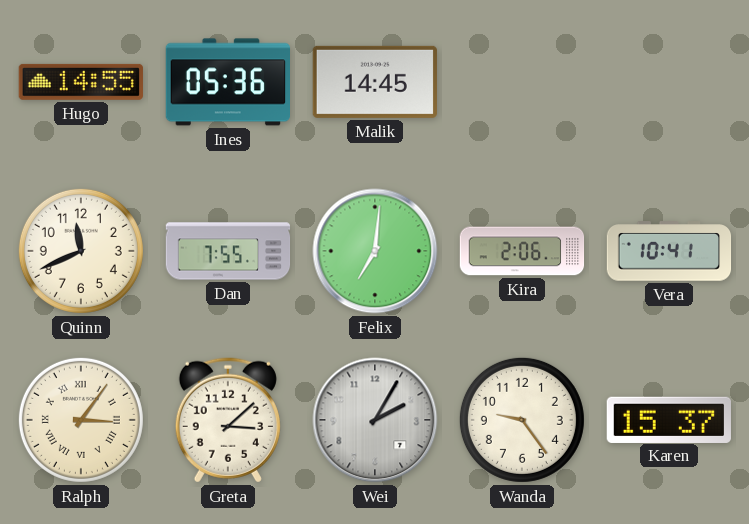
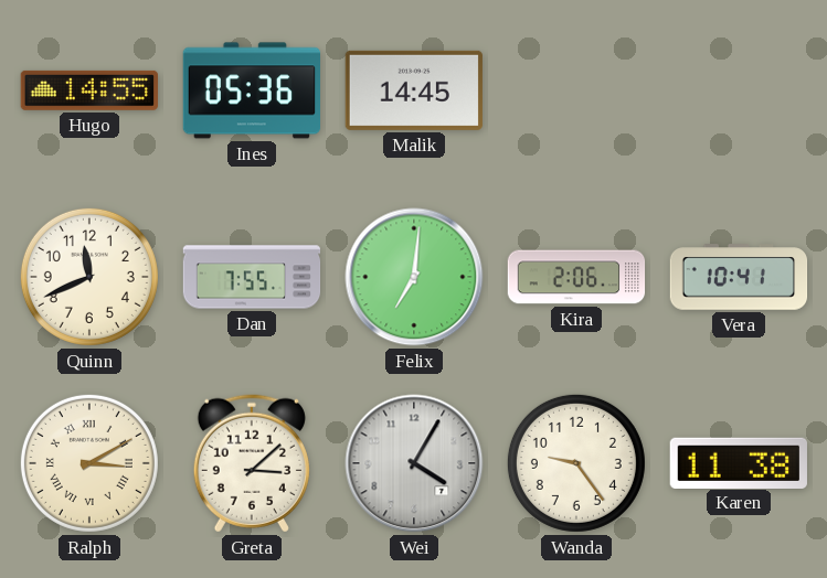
Ralph: 3:06 -> 3:10
Wei: 2:05 -> 4:05
Karen: 15:37 -> 11:38
